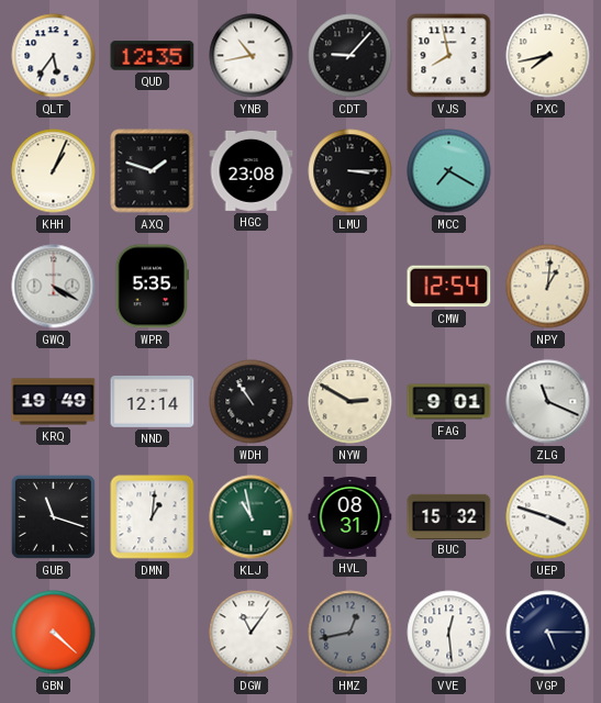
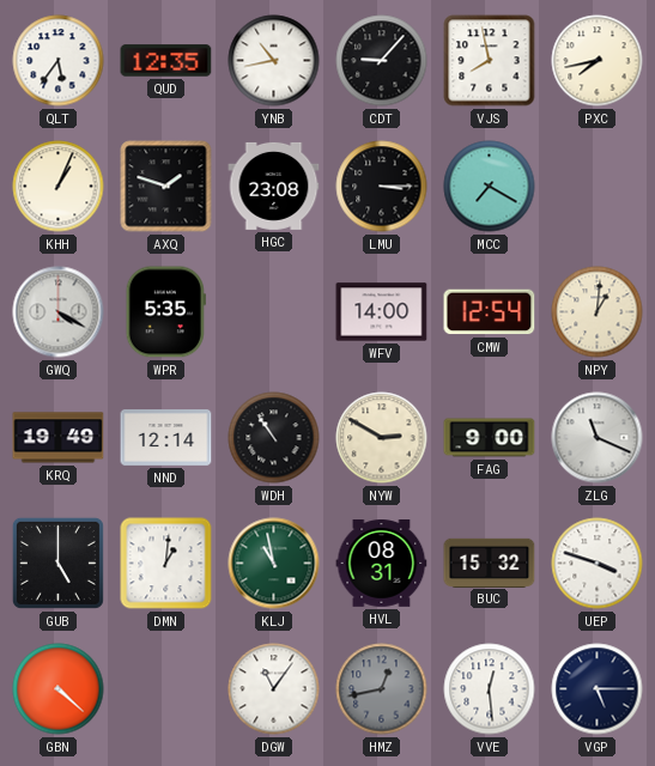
WFV: none -> 14:00
FAG: 9:01 -> 9:00
GUB: 11:18 -> 5:00
